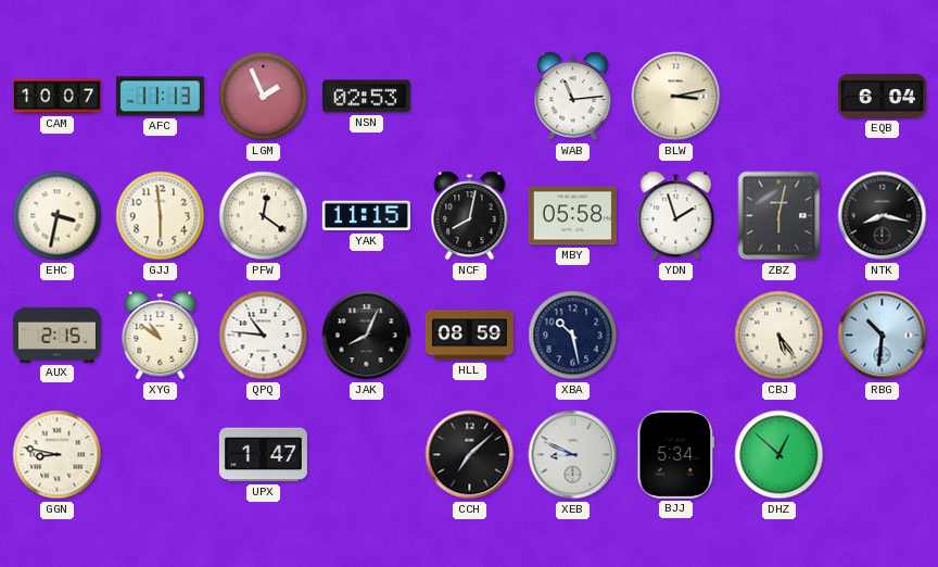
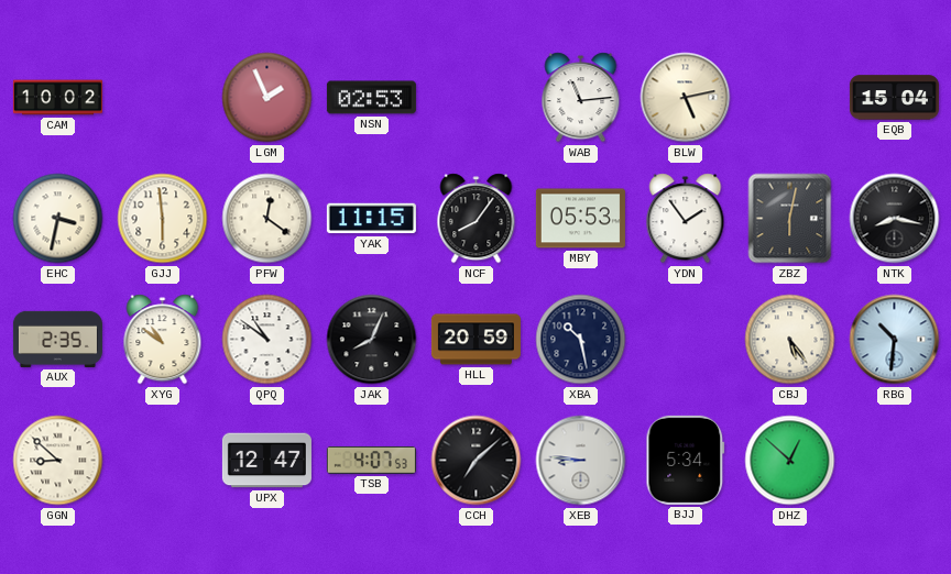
CAM: 10:07 -> 10:02
AFC: 11:13 -> none
BLW: 3:13 -> 5:13
EQB: 6:04 -> 15:04
NCF: 8:02 -> 8:06
MBY: 05:58 -> 05:53
YDN: 1:57 -> 1:54
AUX: 2:15 -> 2:35
QPQ: 10:46 -> 10:51
HLL: 08:59 -> 20:59
GGN: 8:47 -> 8:52
UPX: 1:47 -> 12:47
TSB: none -> 4:07
XEB: 8:49 -> 8:46
